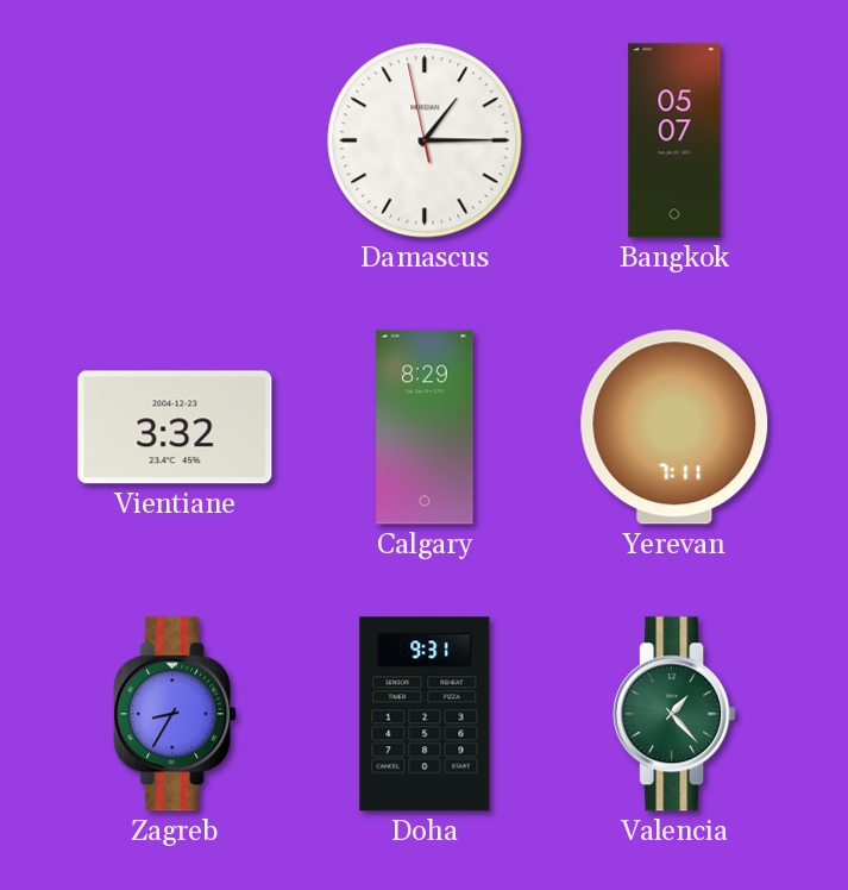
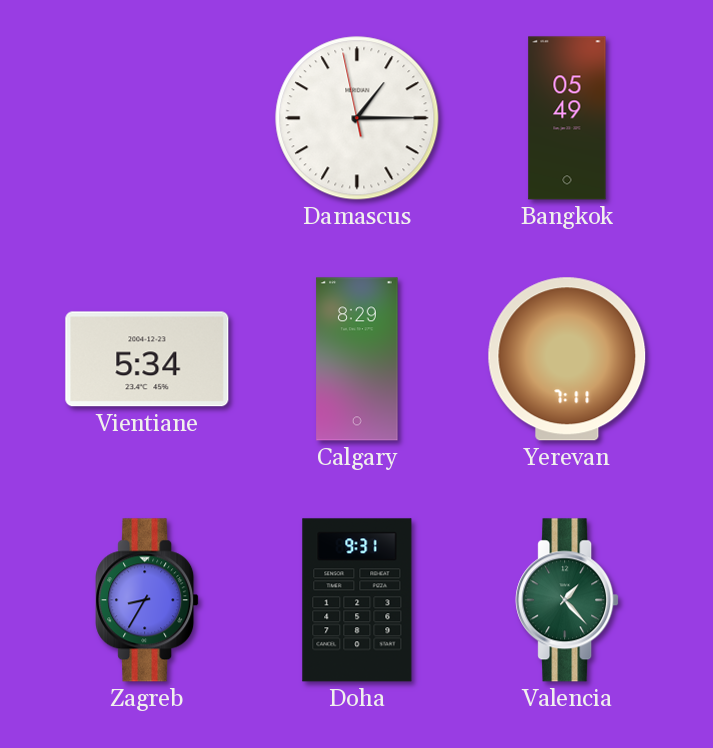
Bangkok: 05:07 -> 05:49
Vientiane: 3:32 -> 5:34
